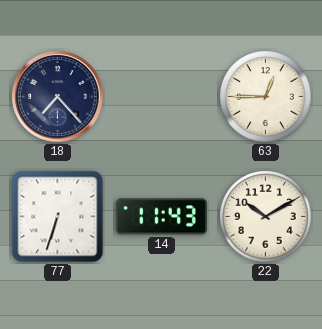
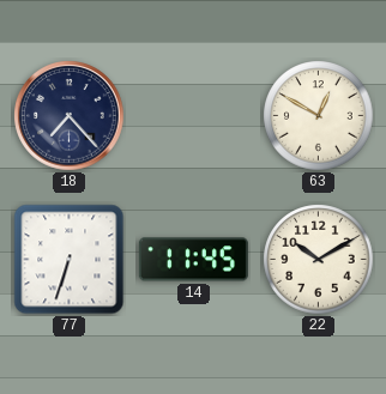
63: 12:45 -> 12:50
14: 11:43 -> 11:45
